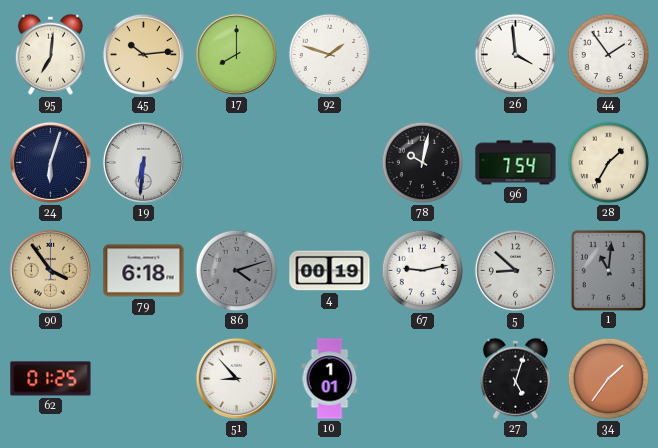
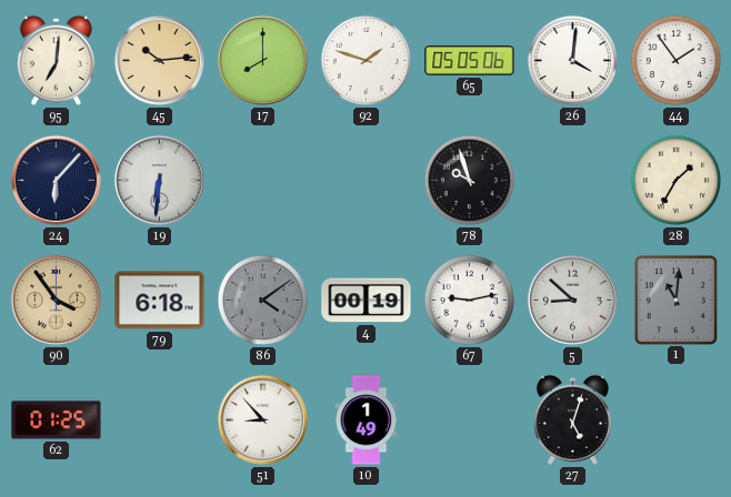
65: none -> 05:05
26: 3:59 -> 4:01
24: 6:03 -> 6:07
78: 10:02 -> 9:57
96: 7:54 -> none
86: 4:12 -> 4:09
10: 1:01 -> 1:49
34: 1:36 -> none
